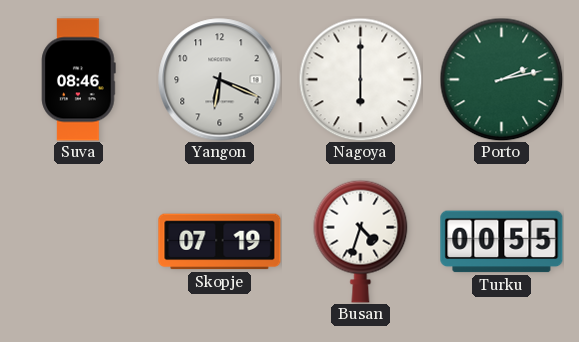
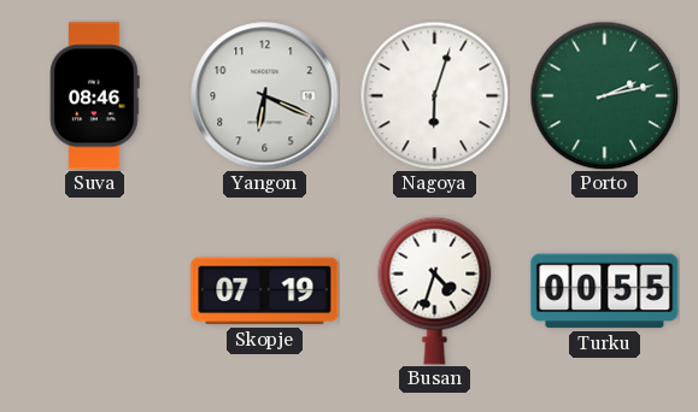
Nagoya: 6:00 -> 6:03
